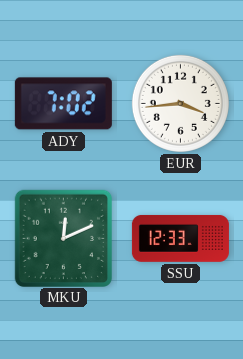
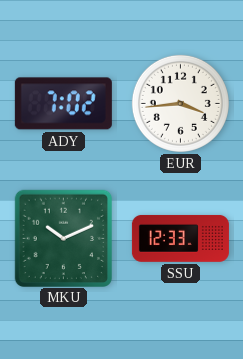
MKU: 12:11 -> 10:11
